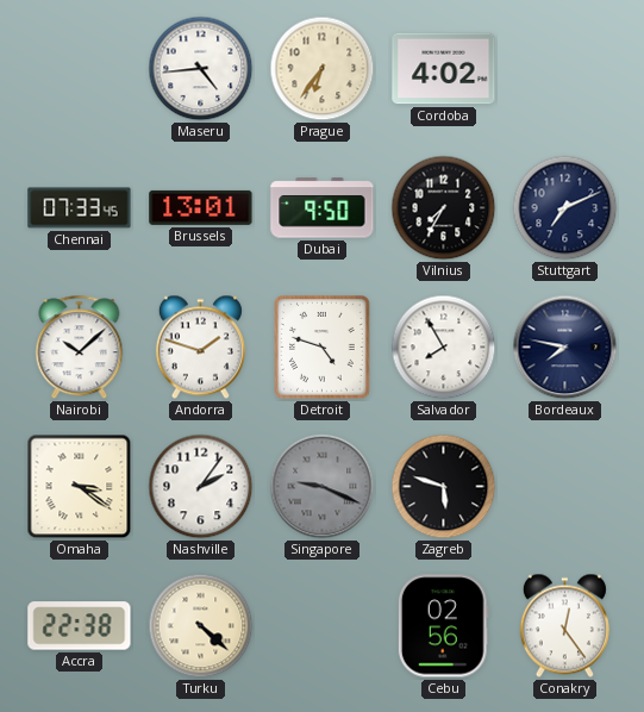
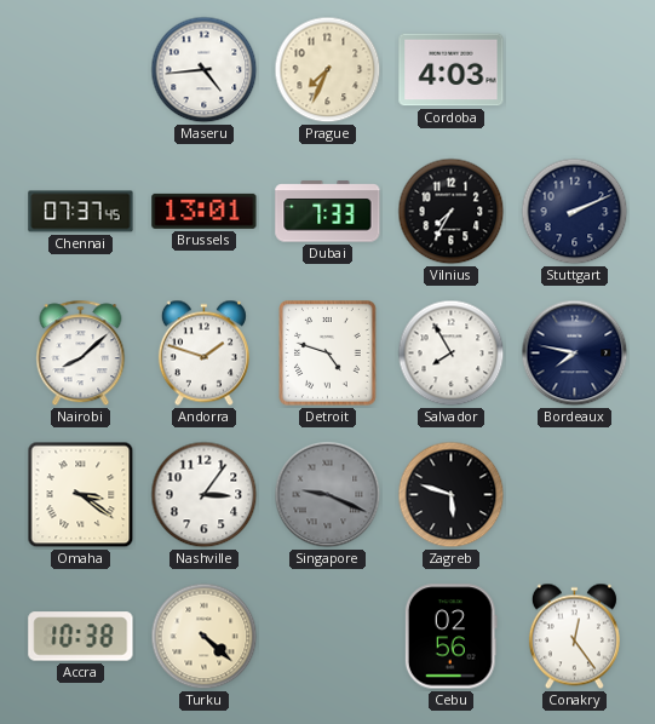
Prague: 6:36 -> 7:34
Cordoba: 4:02 -> 4:03
Chennai: 07:33 -> 07:37
Dubai: 9:50 -> 7:33
Stuttgart: 7:11 -> 2:11
Nairobi: 10:08 -> 8:08
Nashville: 2:06 -> 3:06
Accra: 22:38 -> 10:38
